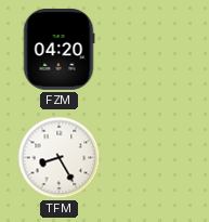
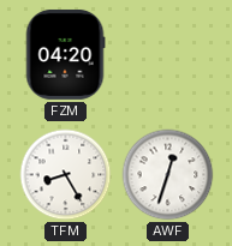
AWF: none -> 12:33
